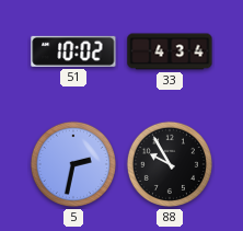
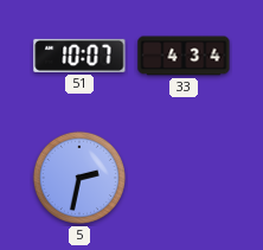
51: 10:02 -> 10:07
88: 9:55 -> none
